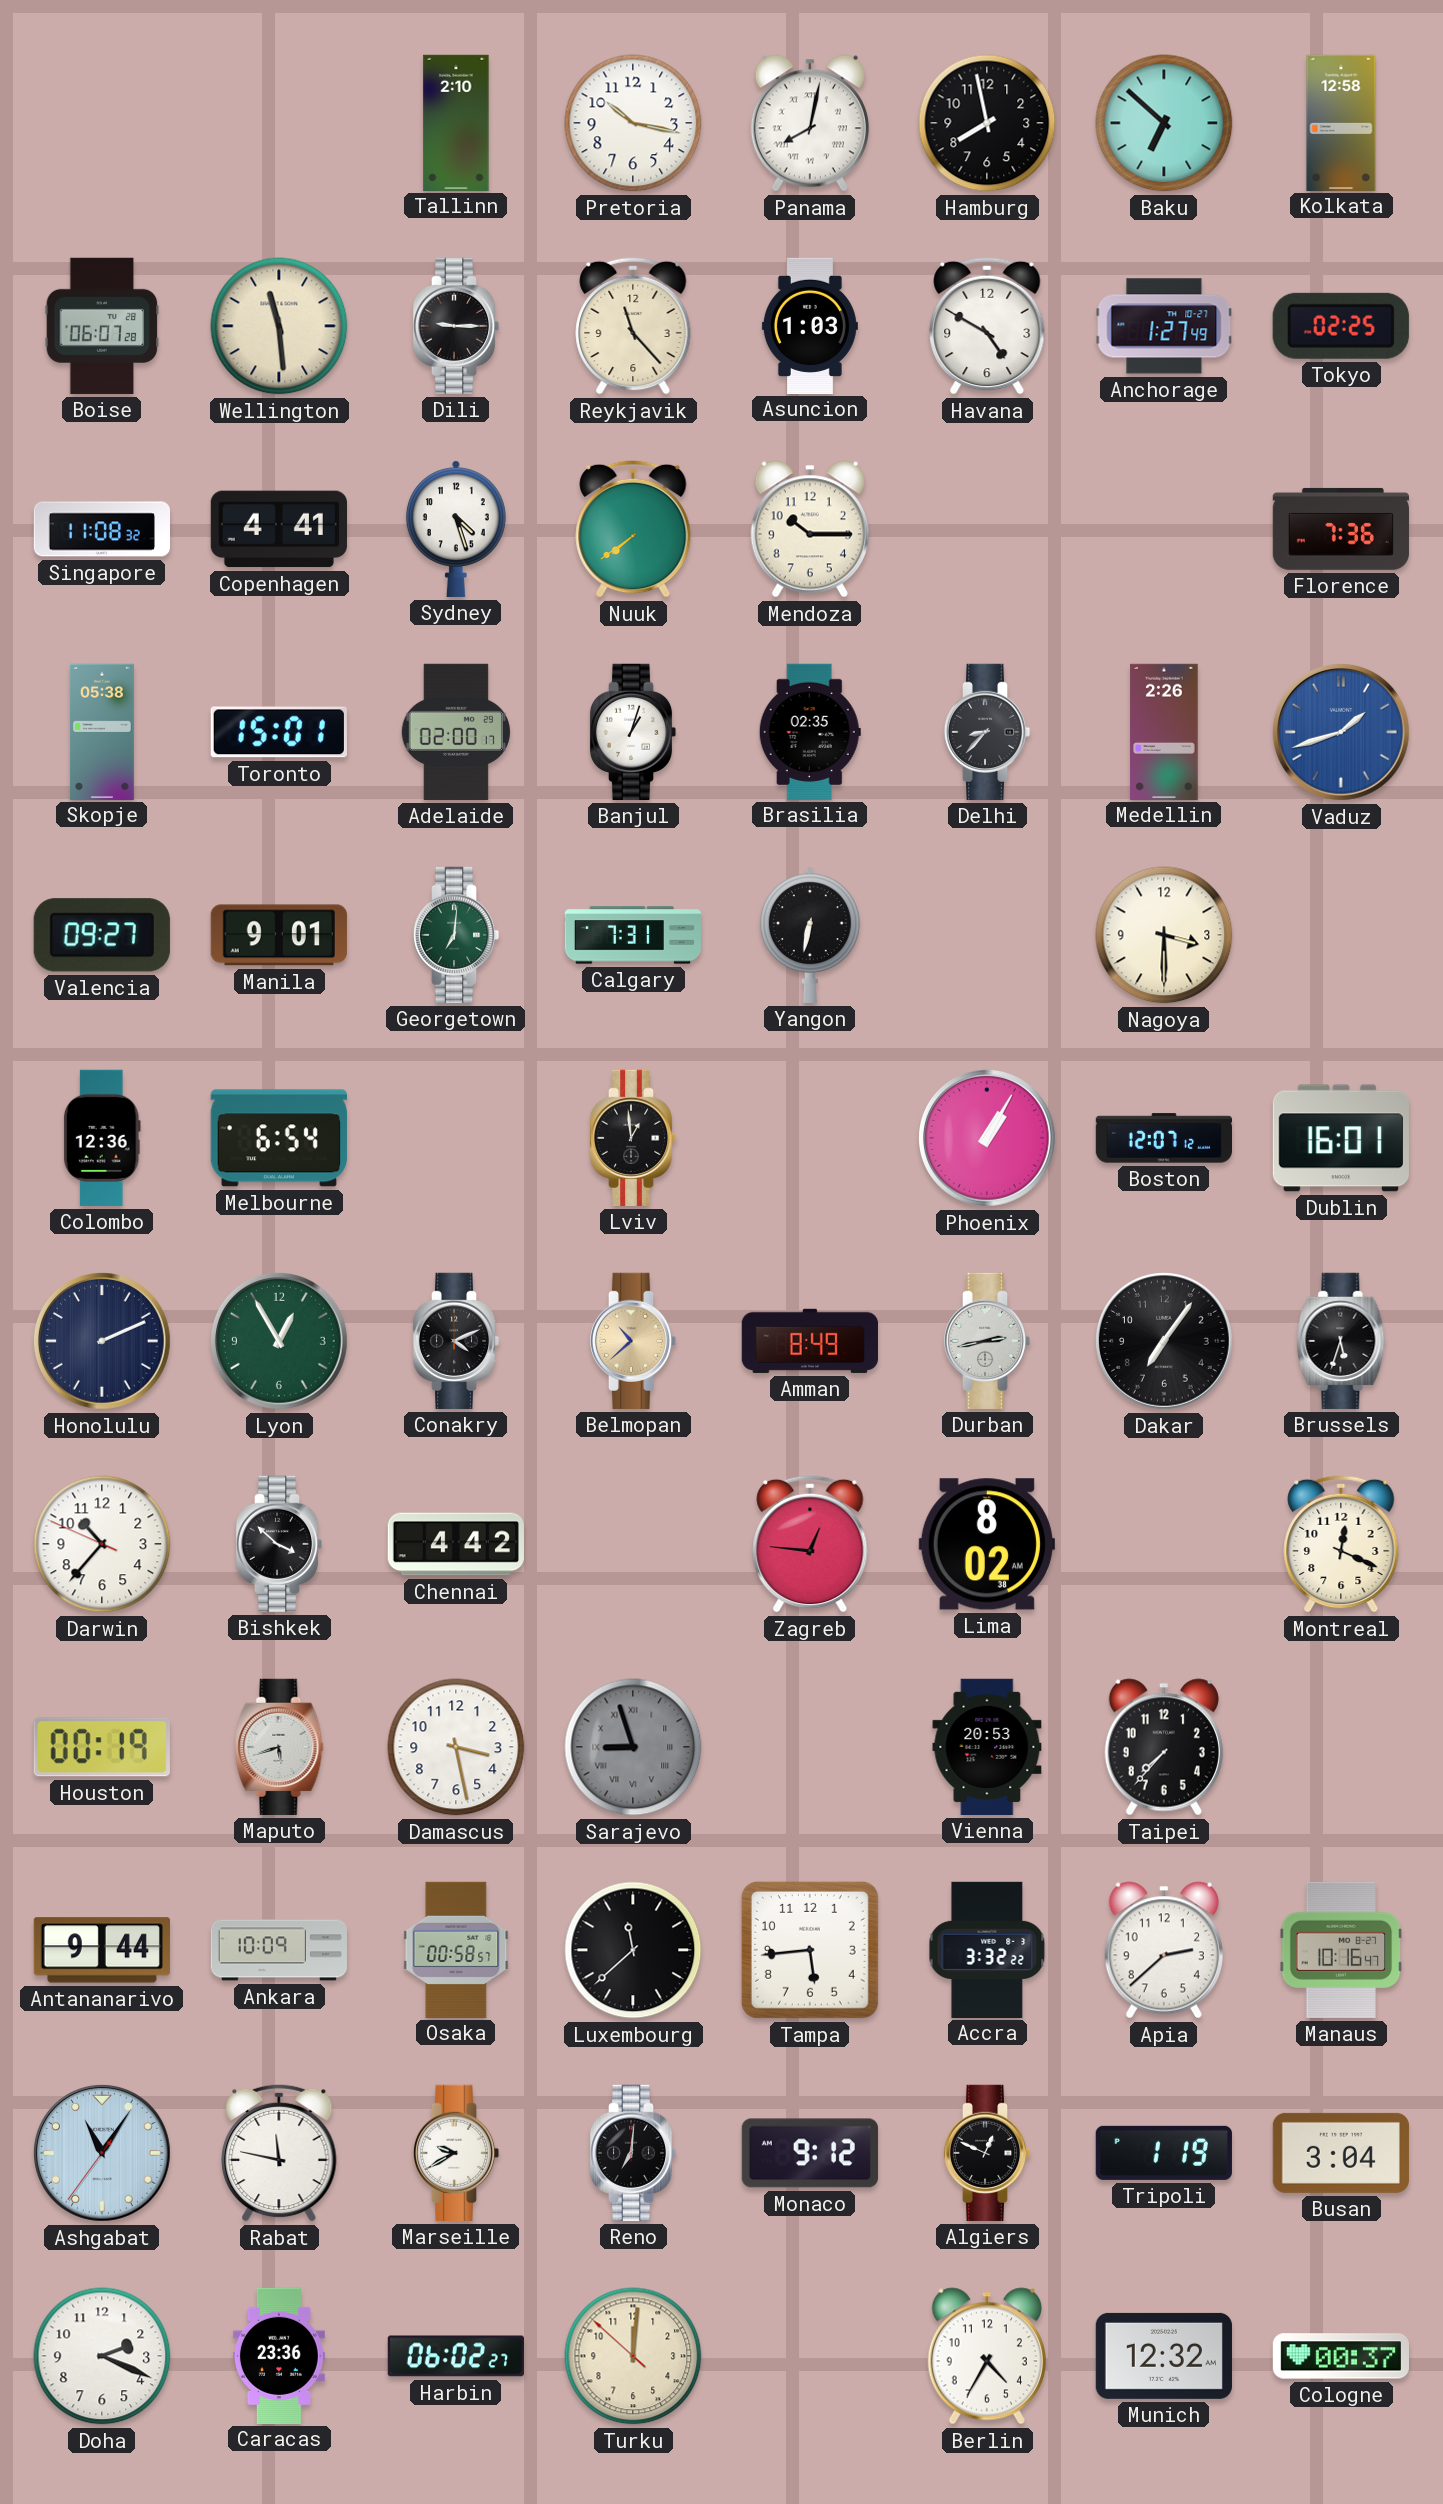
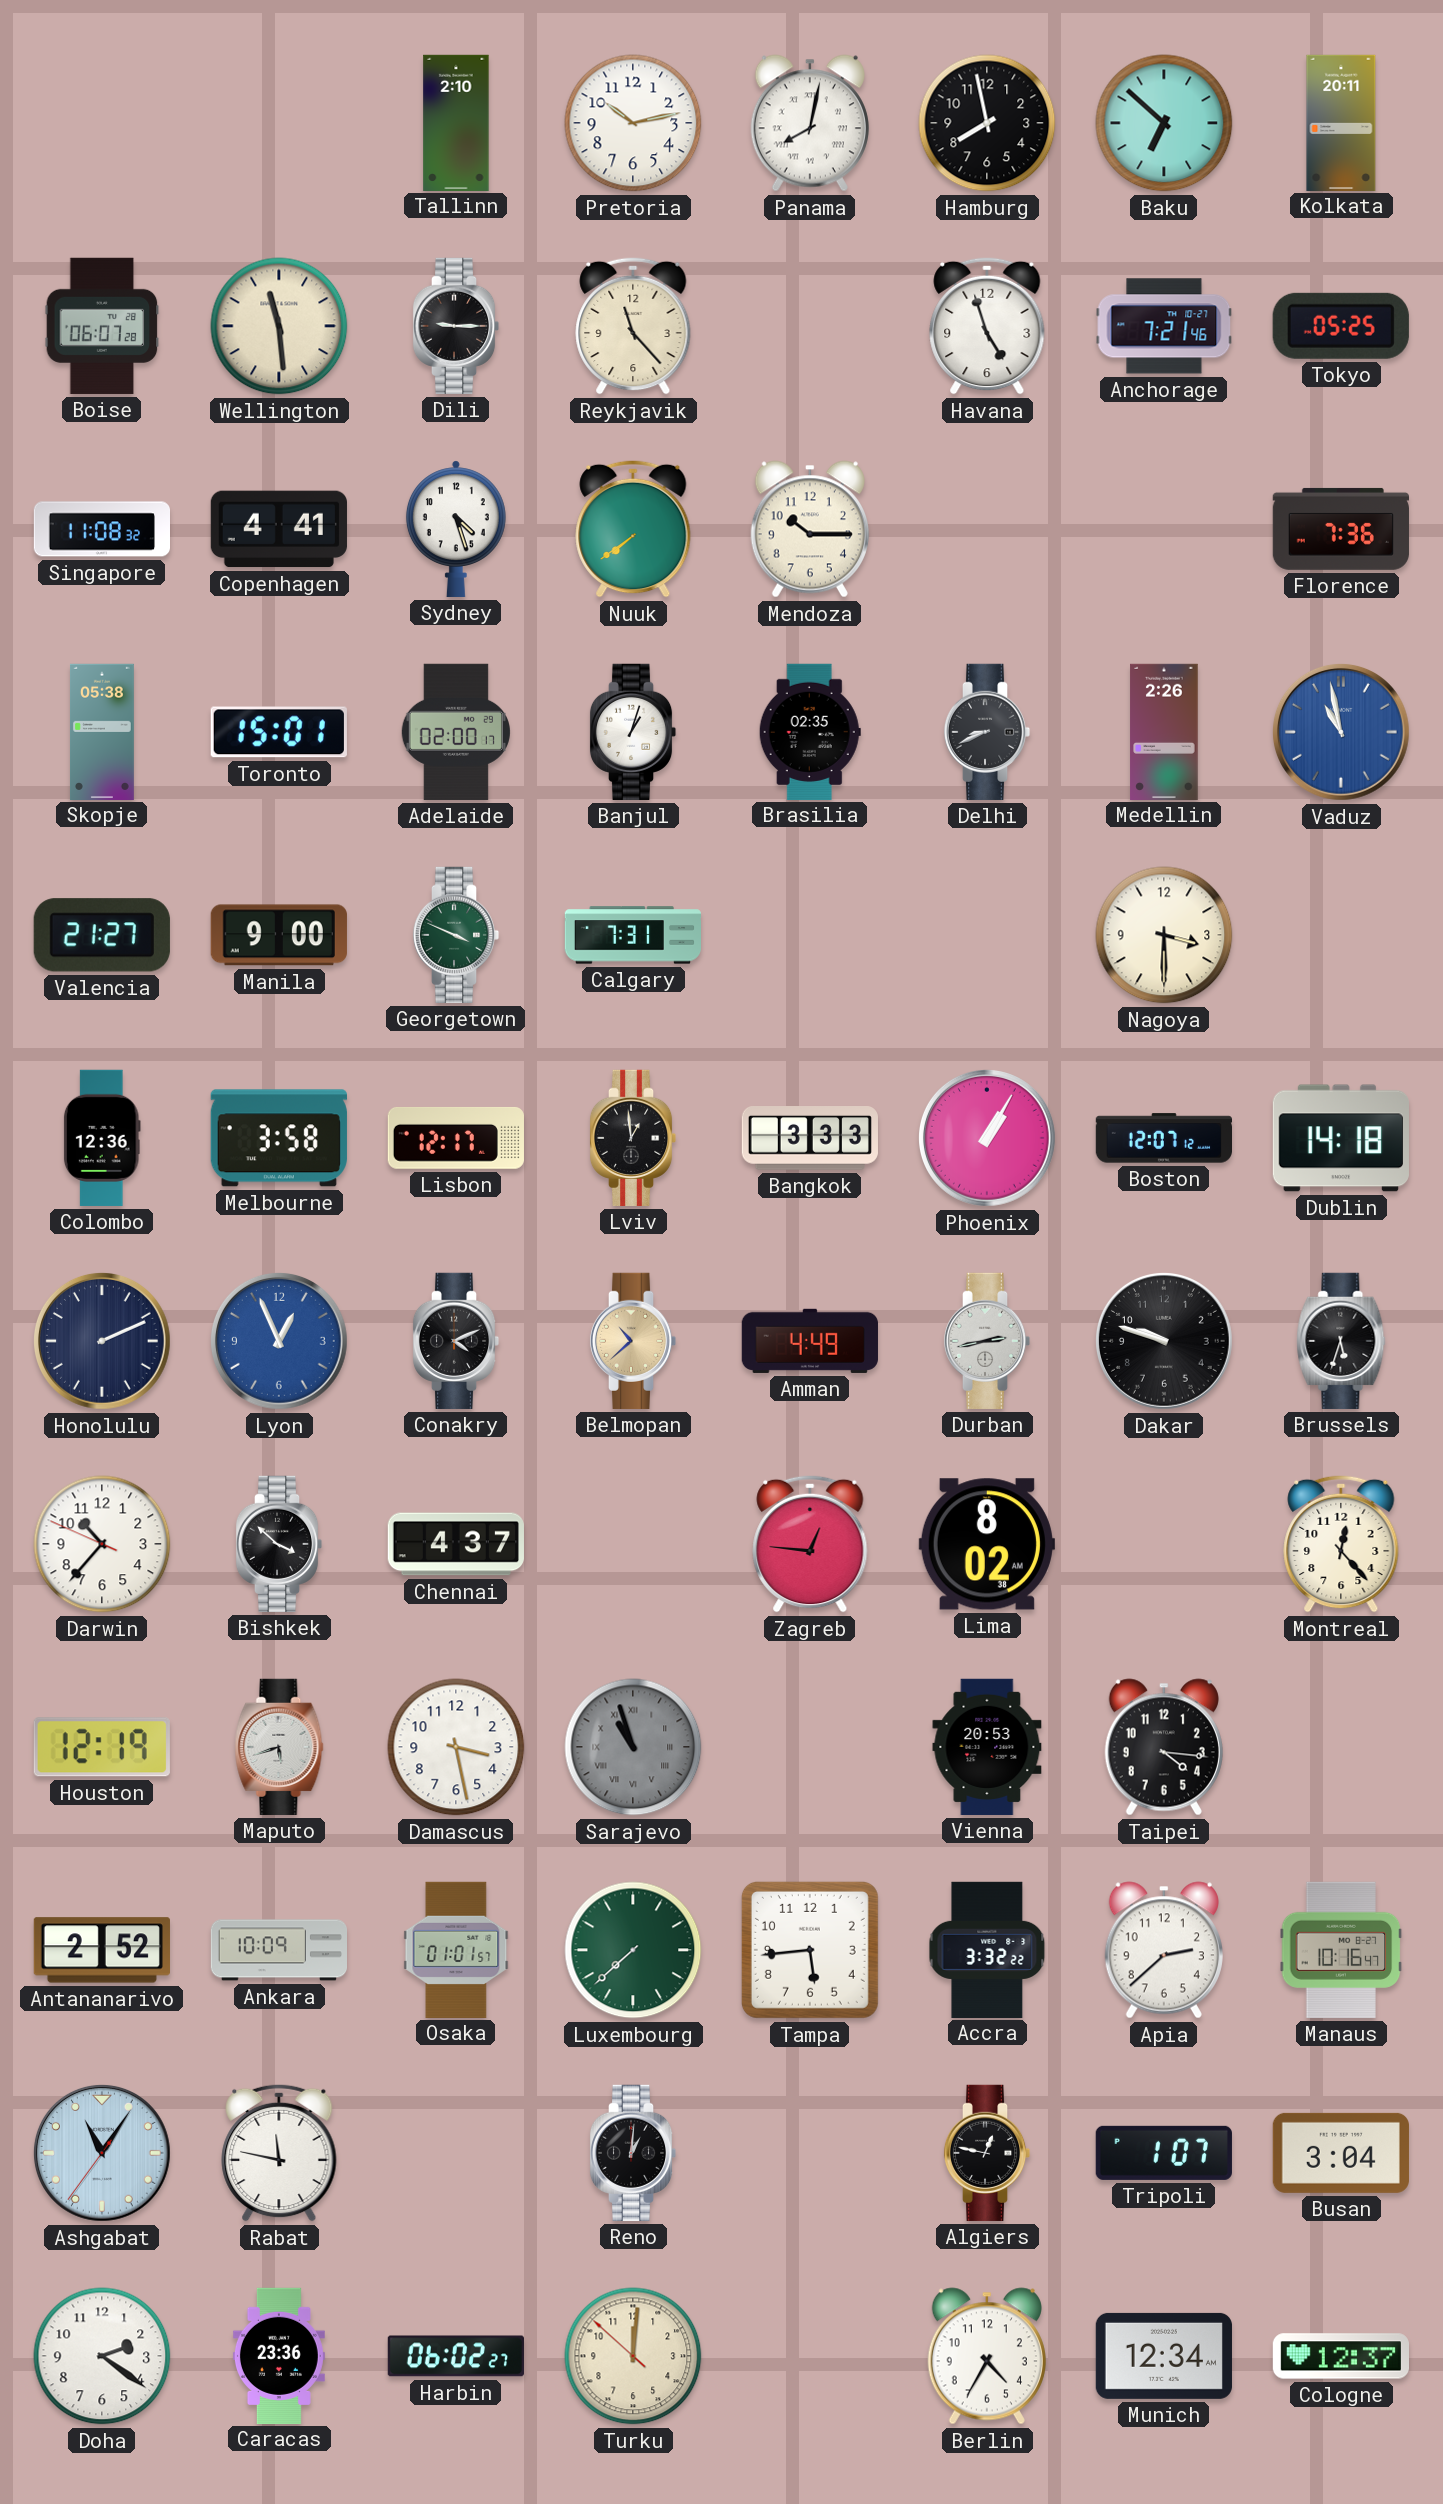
Pretoria: 10:17 -> 10:13
Kolkata: 12:58 -> 20:11
Asuncion: 1:03 -> none
Havana: 4:50 -> 4:57
Anchorage: 1:27 -> 7:21
Tokyo: 02:25 -> 05:25
Delhi: 8:37 -> 8:41
Vaduz: 1:42 -> 10:58
Valencia: 09:27 -> 21:27
Manila: 9:01 -> 9:00
Georgetown: 7:01 -> 3:49
Yangon: 6:32 -> none
Melbourne: 6:54 -> 3:58
Lisbon: none -> 12:17
Bangkok: none -> 3:33
Dublin: 16:01 -> 14:18
Lyon: 12:55 -> 12:56
Lyon dial: green -> blue
Amman: 8:49 -> 4:49
Dakar: 7:06 -> 9:48
Chennai: 4:42 -> 4:37
Montreal: 12:19 -> 12:23
Houston: 00:19 -> 12:19
Sarajevo: 8:57 -> 10:57
Taipei: 7:37 -> 4:16
Antananarivo: 9:44 -> 2:52
Osaka: 00:58 -> 01:01
Luxembourg: 11:38 -> 7:38
Luxembourg dial: black -> green
Marseille: 9:40 -> none
Reno: 7:01 -> 1:01
Monaco: 9:12 -> none
Algiers: 12:49 -> 12:47
Tripoli: 1:19 -> 1:07
Doha: 2:19 -> 2:21
Munich: 12:32 -> 12:34
Cologne: 00:37 -> 12:37
